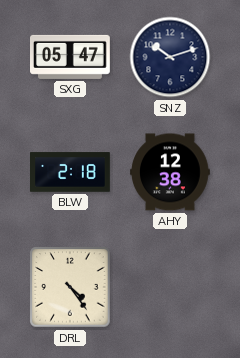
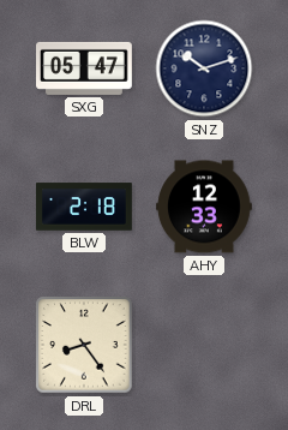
AHY: 12:38 -> 12:33
DRL: 4:24 -> 8:24
